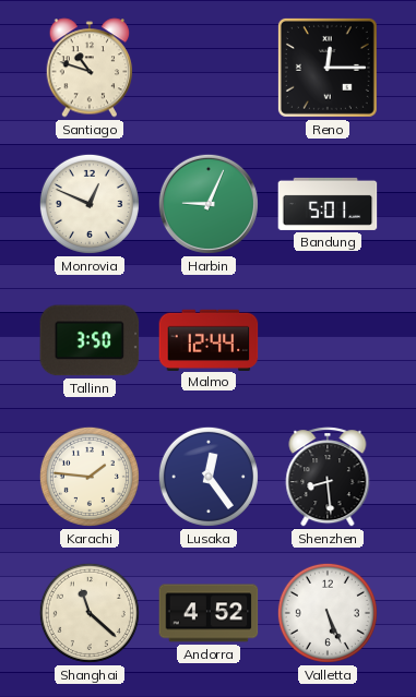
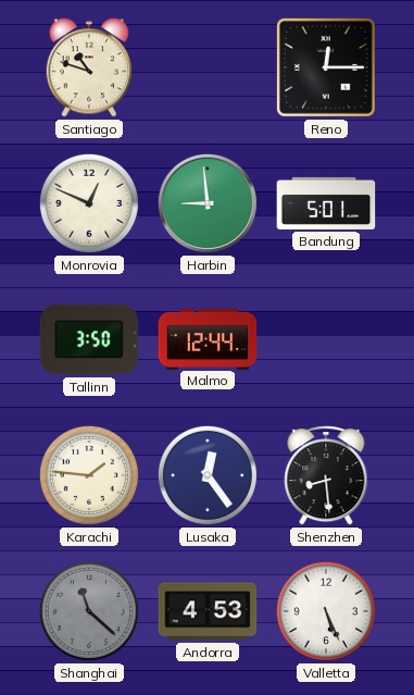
Harbin: 9:04 -> 8:59
Shanghai dial: cream -> grey
Andorra: 4:52 -> 4:53
